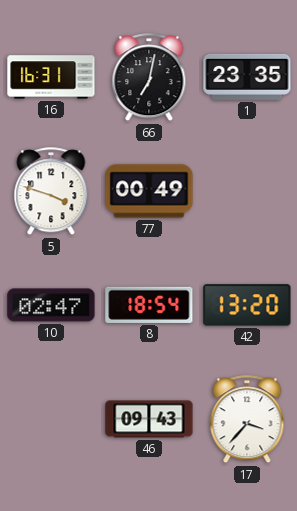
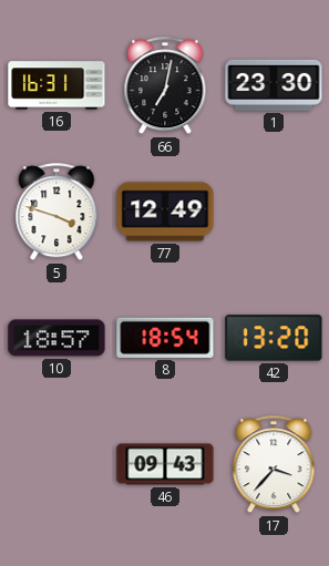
1: 23:35 -> 23:30
77: 00:49 -> 12:49
10: 02:47 -> 18:57
